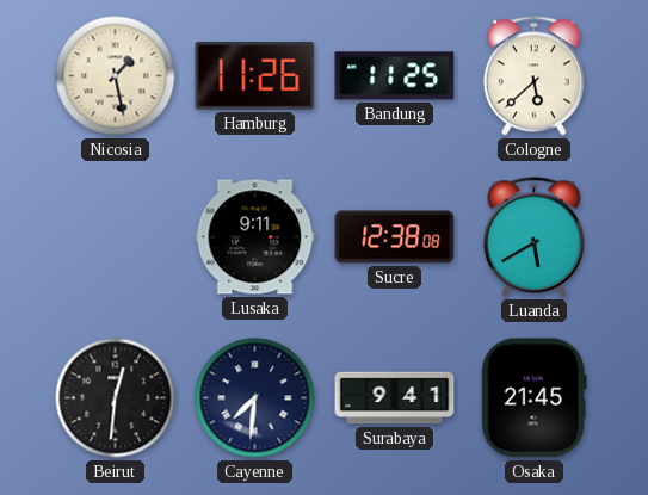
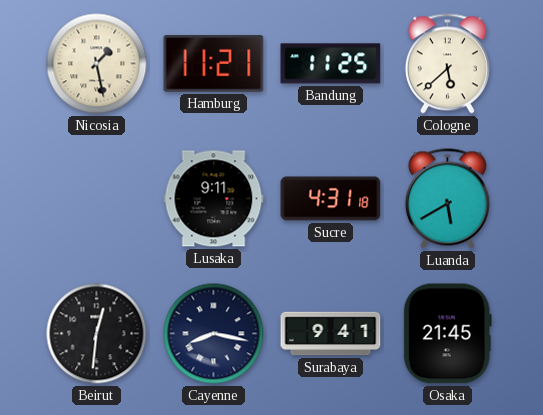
Hamburg: 11:26 -> 11:21
Sucre: 12:38 -> 4:31
Cayenne: 7:31 -> 8:17
